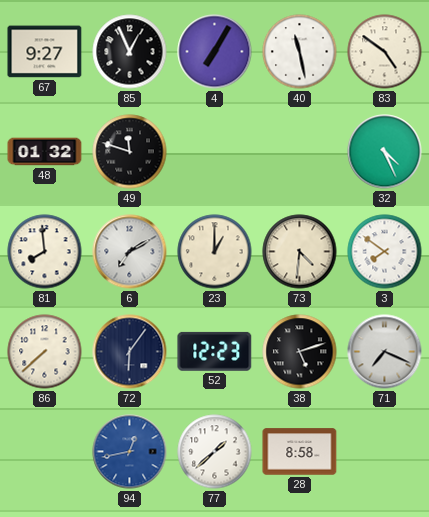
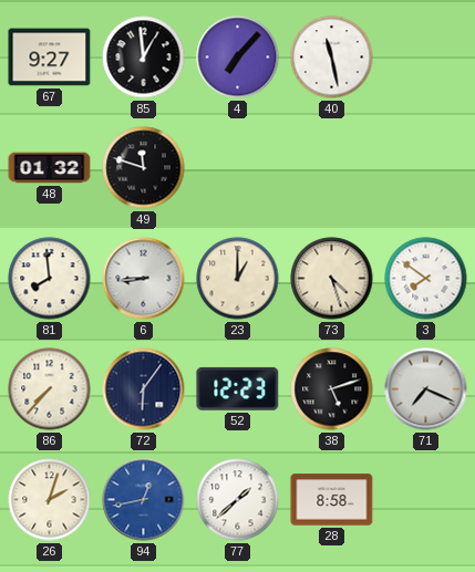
85: 12:56 -> 12:59
4: 7:05 -> 7:07
83: 4:51 -> none
32: 4:26 -> none
6: 7:10 -> 8:44
73: 4:31 -> 4:27
86: 7:38 -> 7:37
26: none -> 2:03
